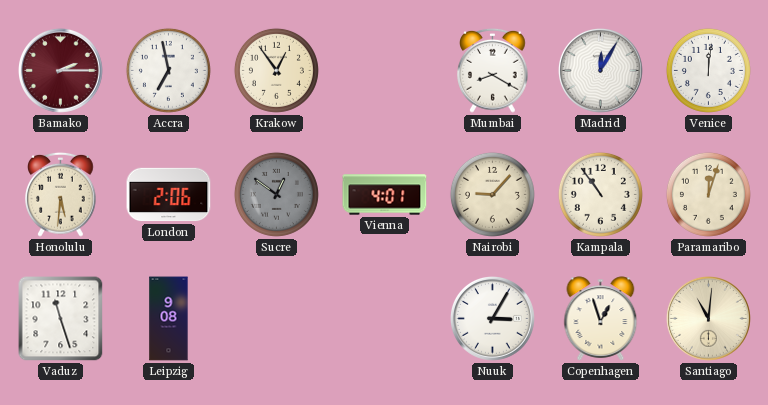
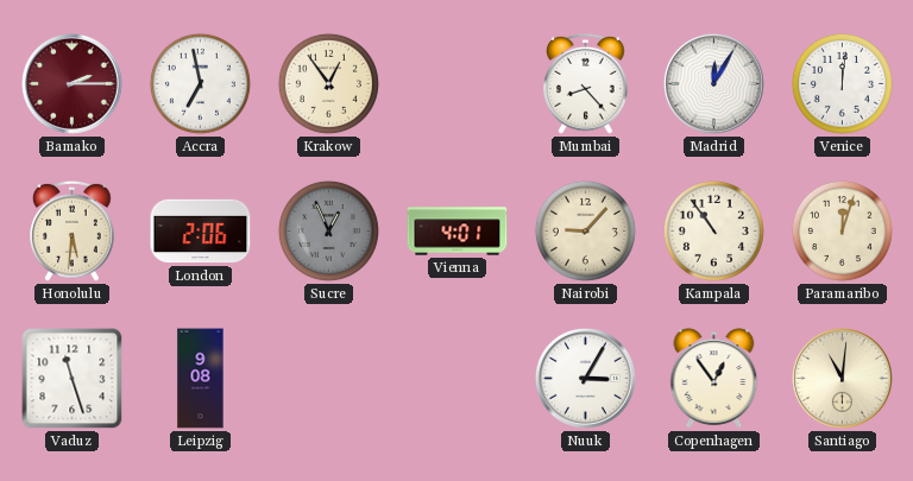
Mumbai: 8:20 -> 8:23
Sucre: 12:51 -> 12:56
Copenhagen: 12:57 -> 12:54
